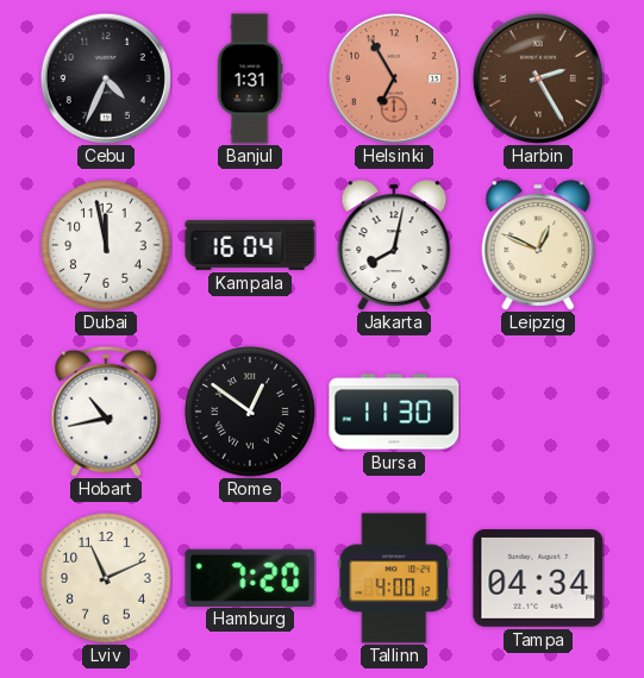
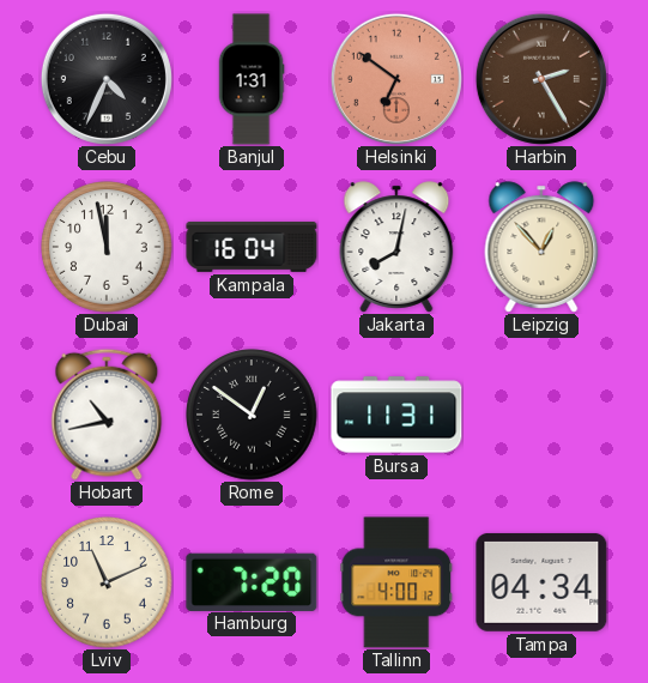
Helsinki: 6:55 -> 6:51
Leipzig: 12:49 -> 12:53
Bursa: 11:30 -> 11:31
